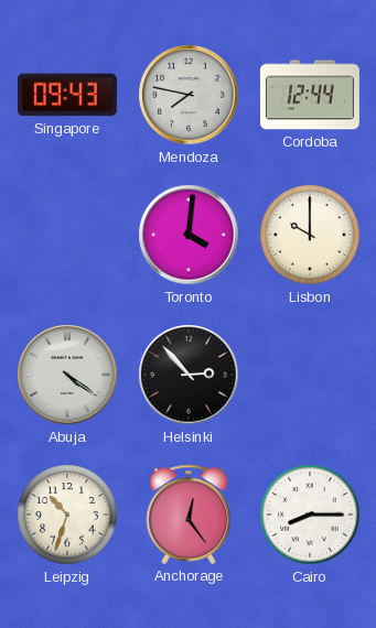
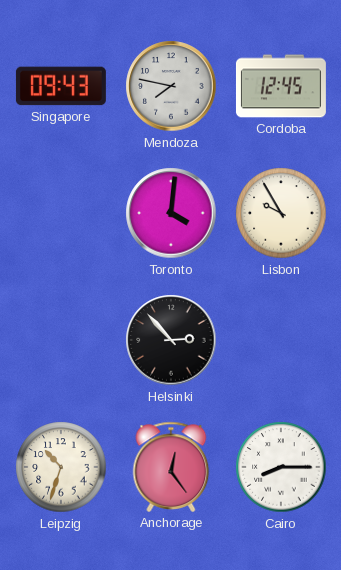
Cordoba: 12:44 -> 12:45
Lisbon: 10:00 -> 9:55
Abuja: 4:21 -> none
